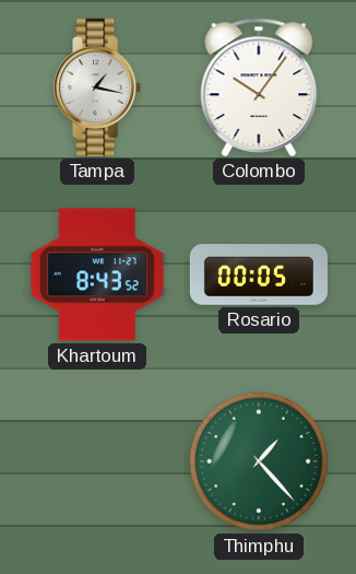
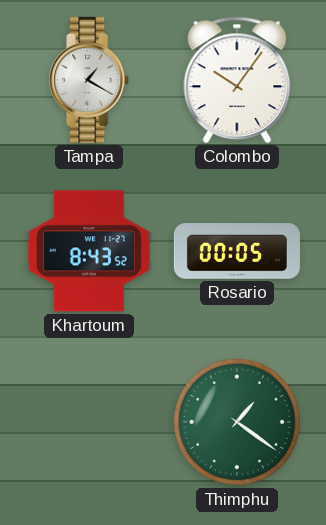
Tampa: 1:17 -> 1:20
Thimphu: 1:23 -> 1:21
